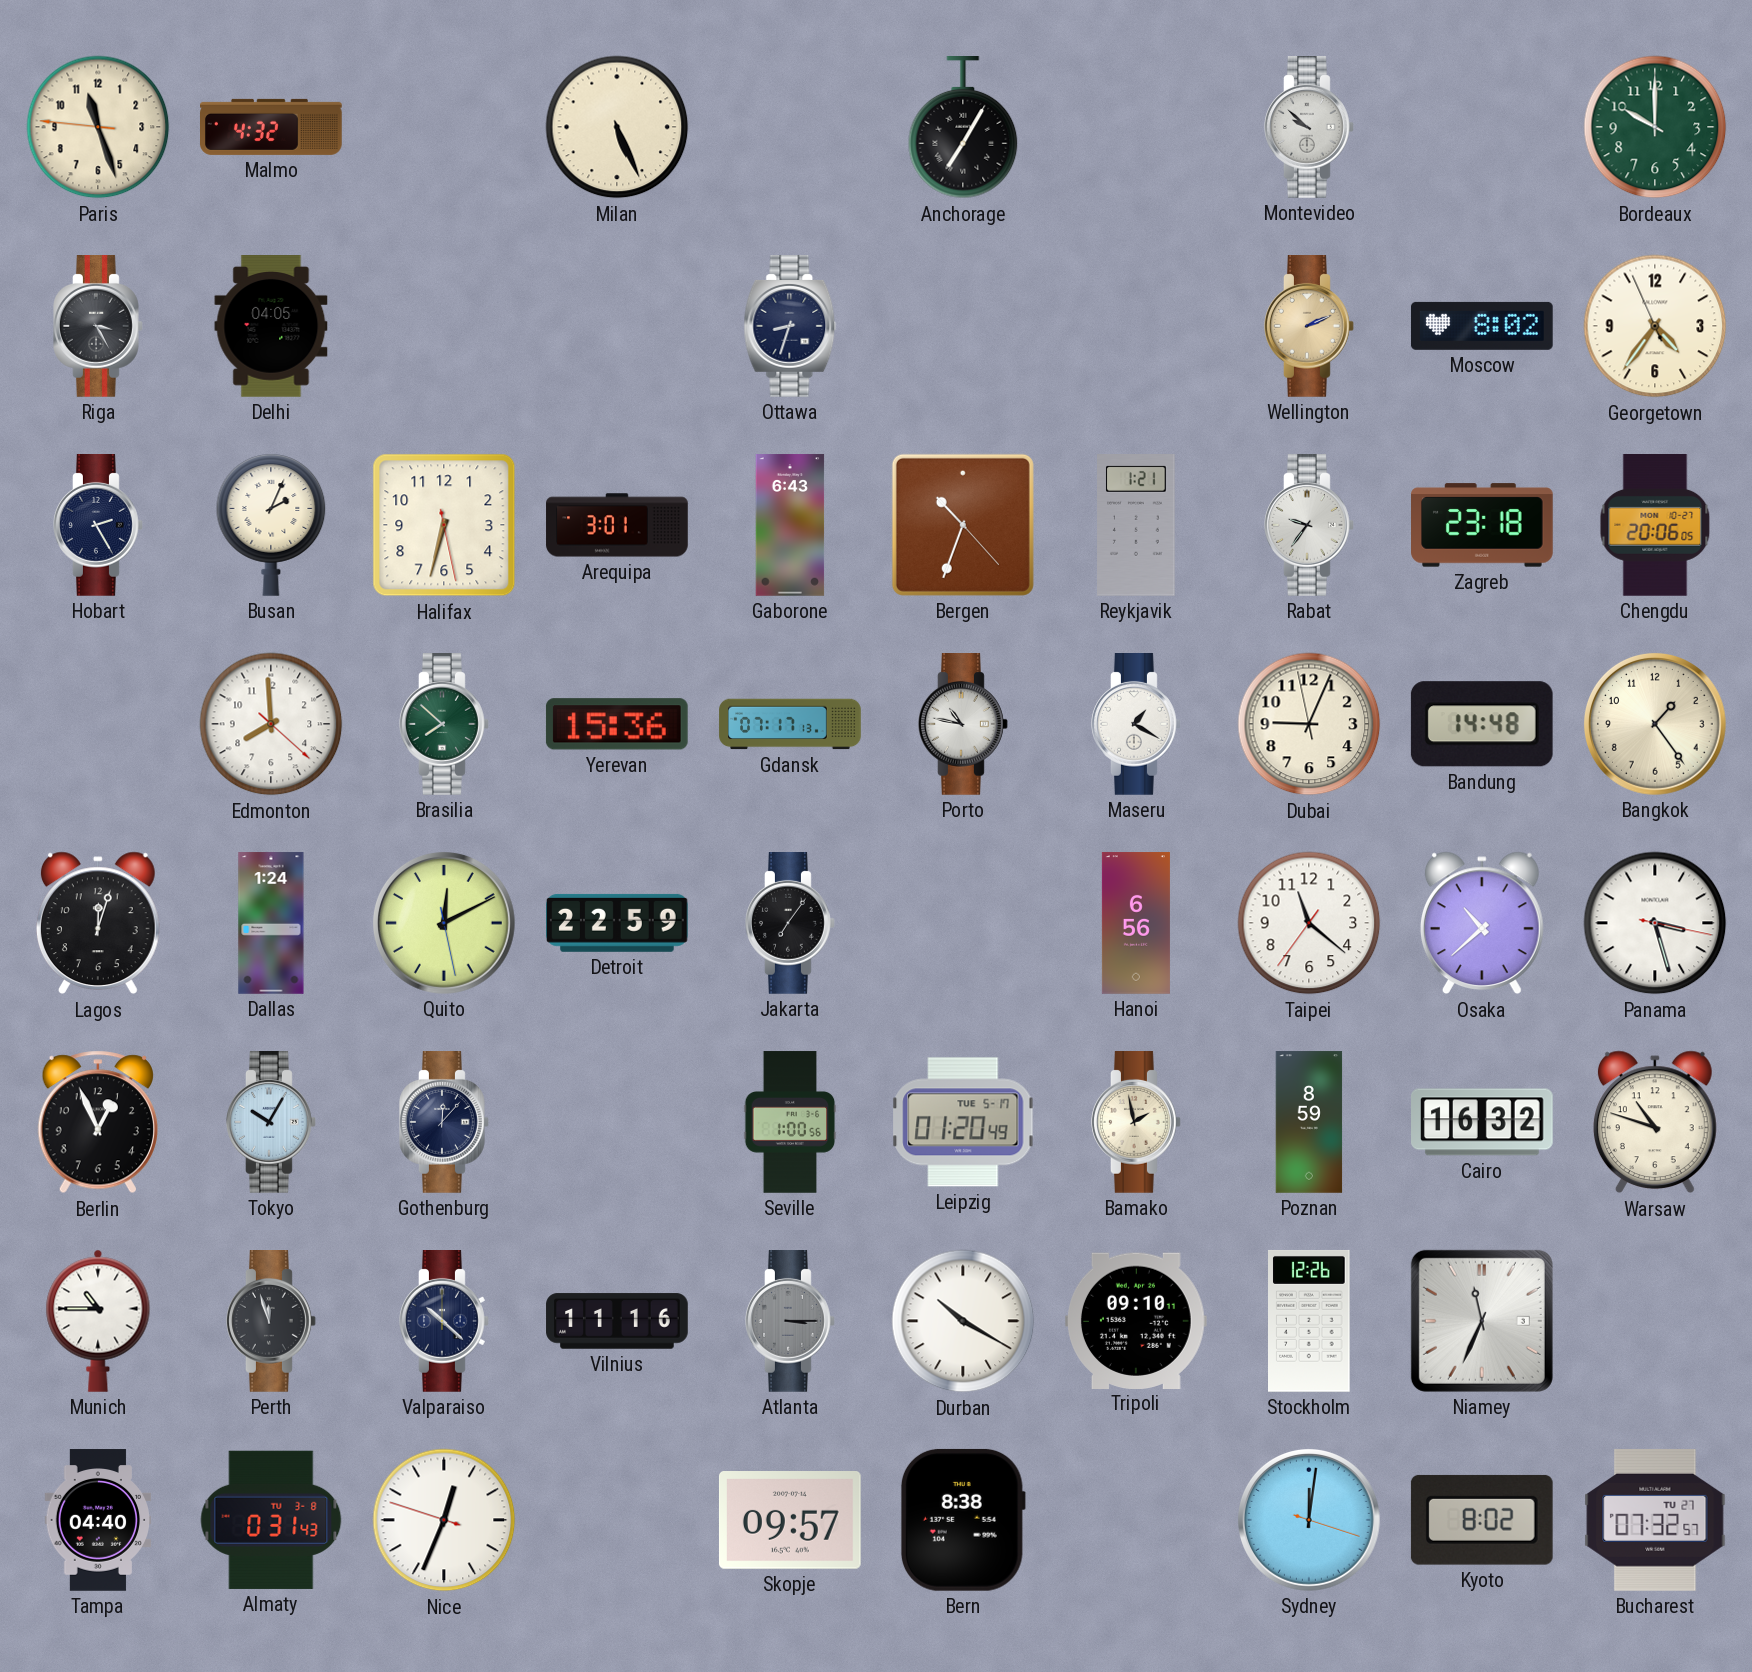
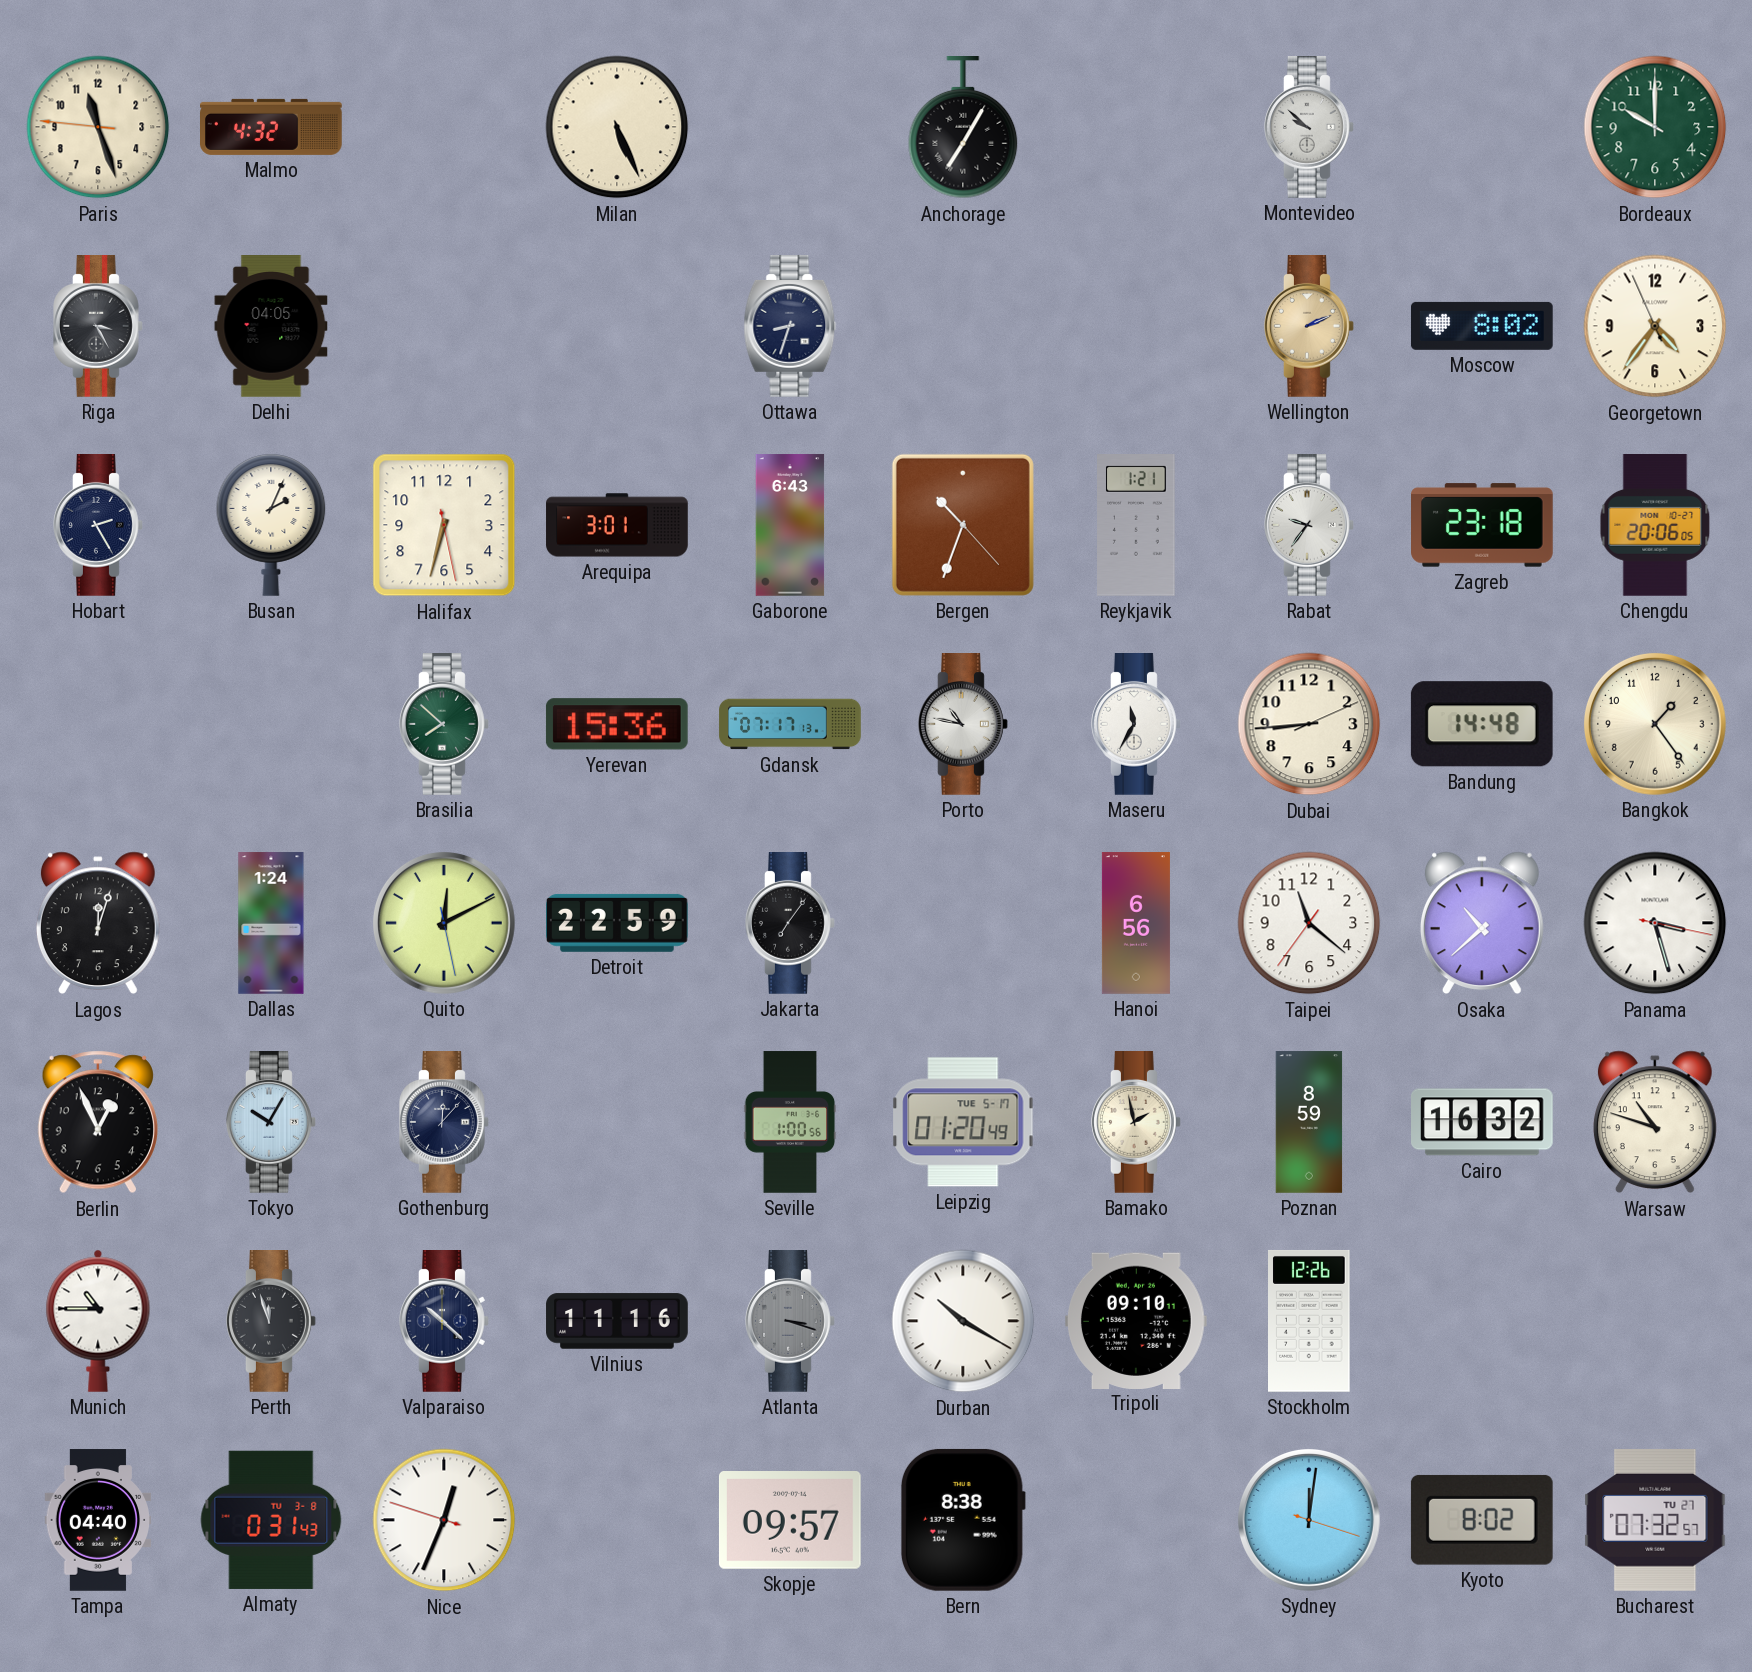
Edmonton: 7:59 -> none
Maseru: 1:20 -> 11:35
Dubai: 9:03 -> 8:44
Atlanta: 3:15 -> 3:18
Niamey: 11:34 -> none
